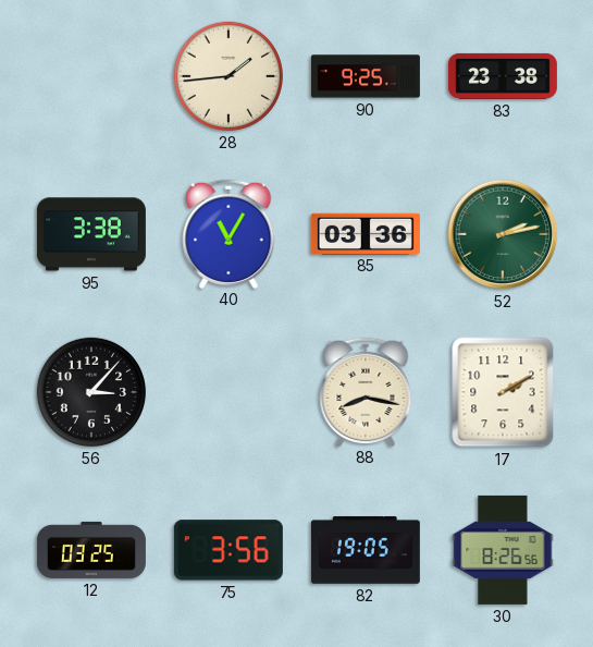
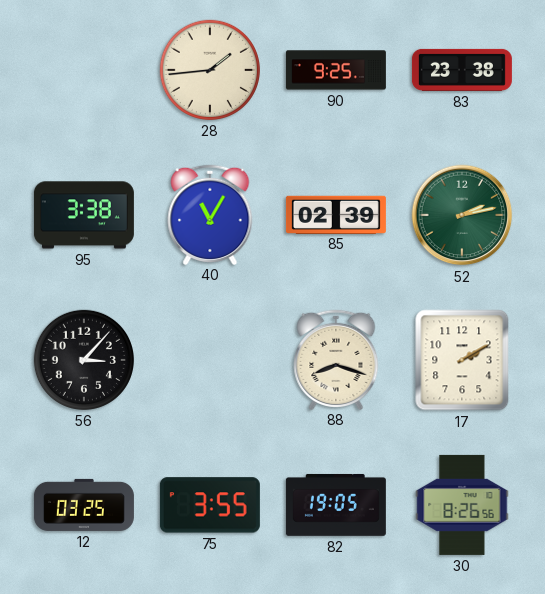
85: 03:36 -> 02:39
88: 8:17 -> 8:18
75: 3:56 -> 3:55
